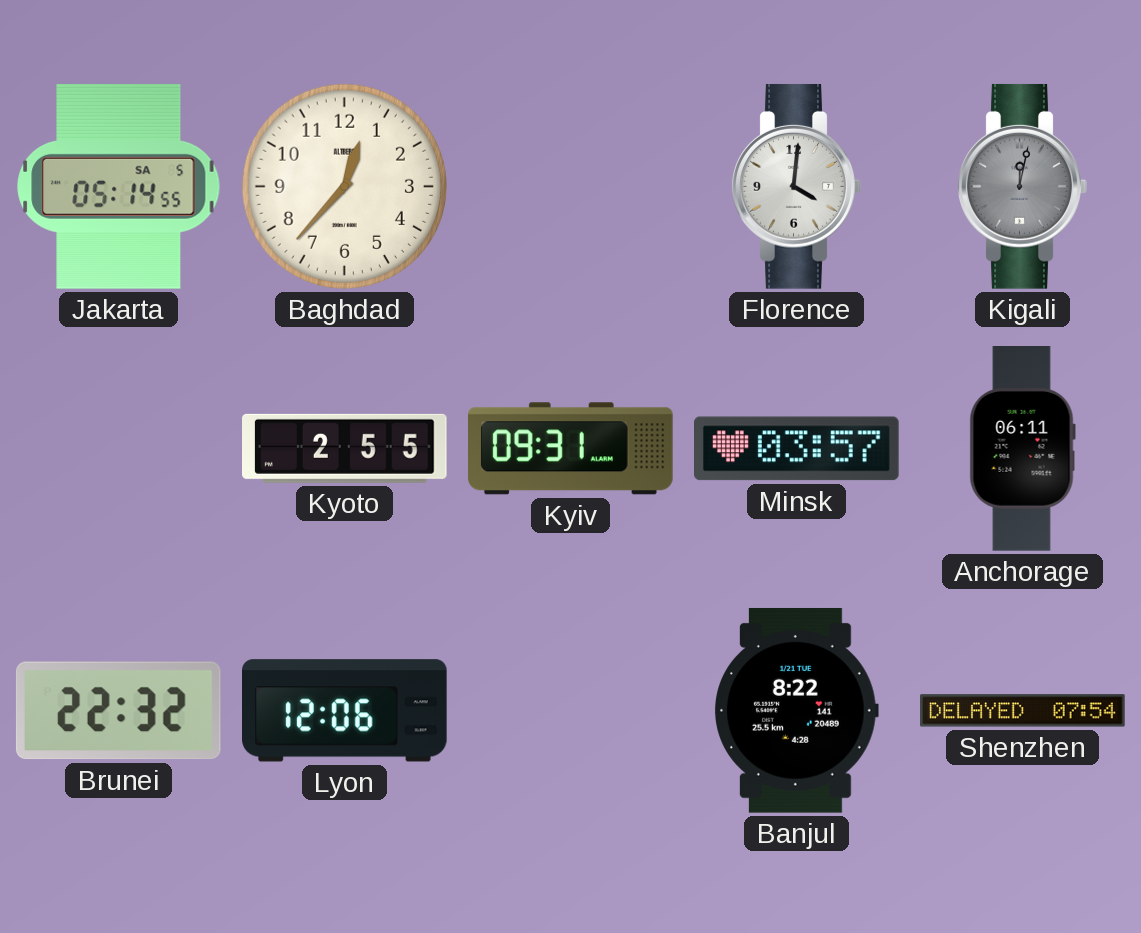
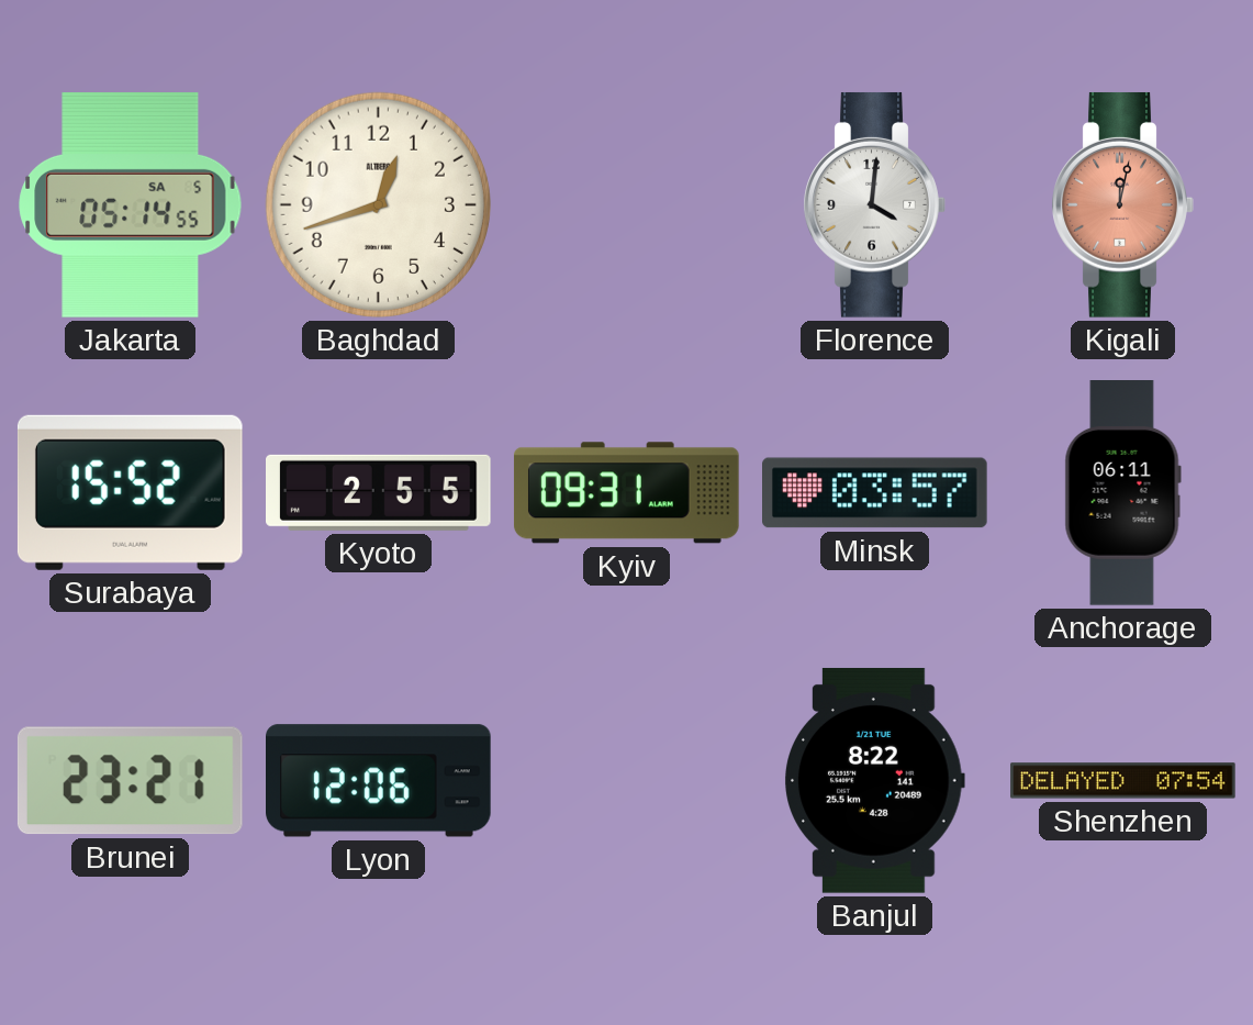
Baghdad: 12:37 -> 12:42
Kigali dial: grey -> salmon
Surabaya: none -> 15:52
Brunei: 22:32 -> 23:21
